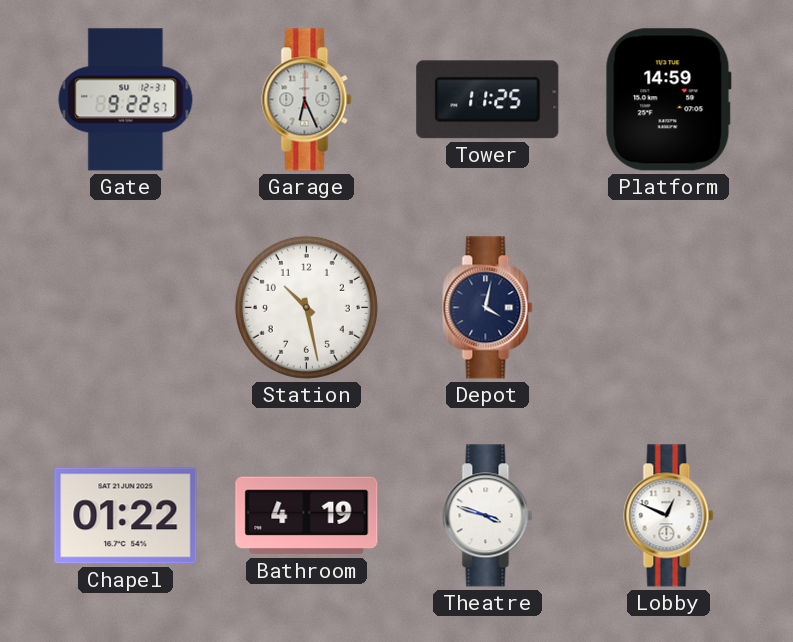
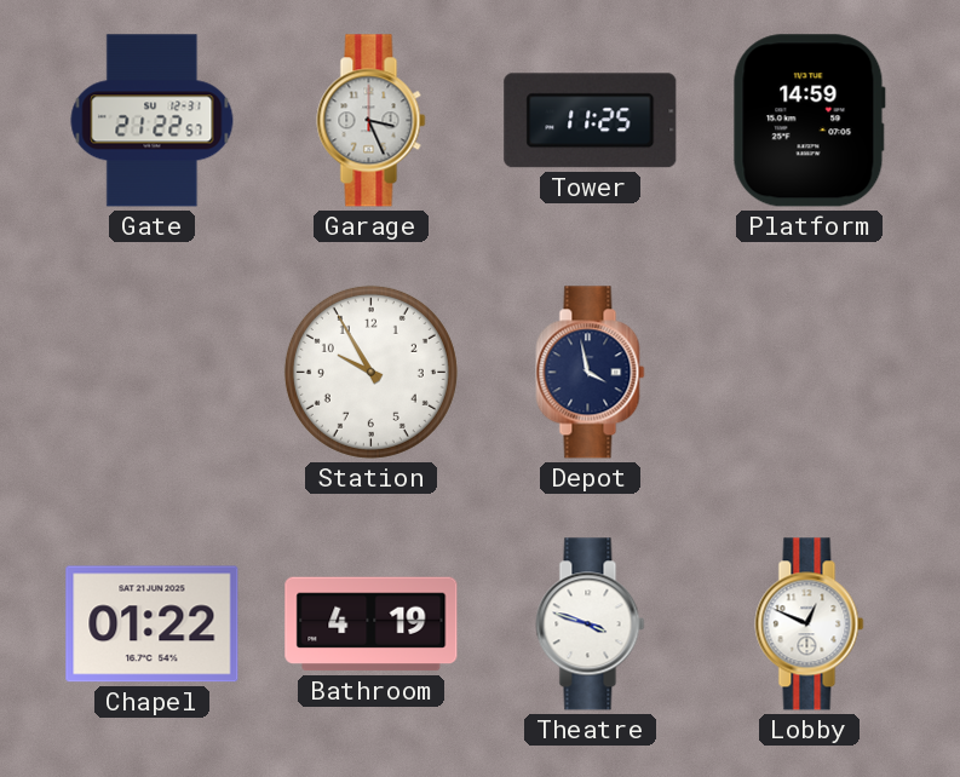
Gate: 9:22 -> 21:22
Garage: 6:26 -> 3:26
Station: 10:28 -> 9:55
Depot: 4:02 -> 3:58
